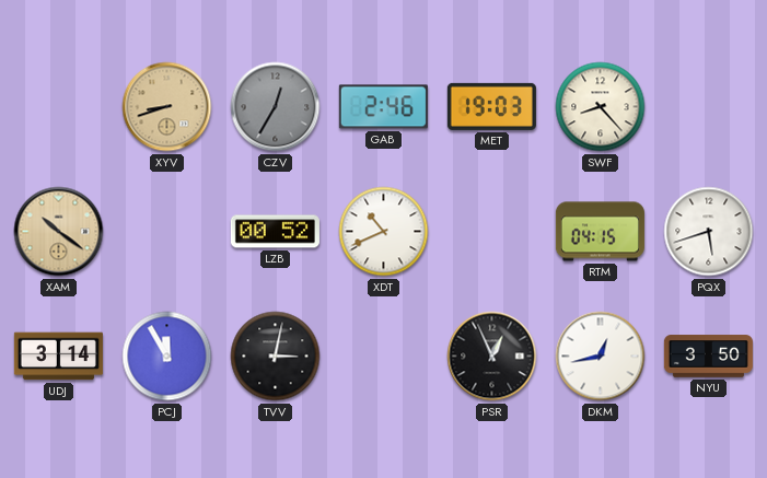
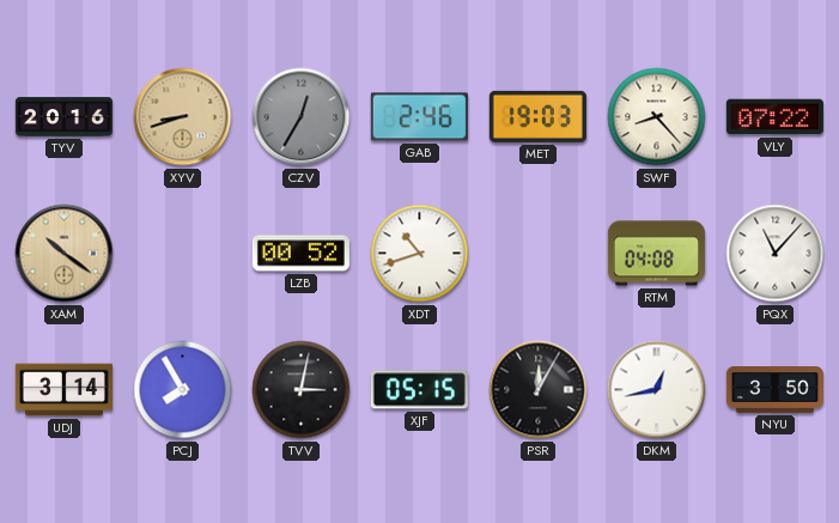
TYV: none -> 20:16
VLY: none -> 07:22
XDT: 10:41 -> 10:42
RTM: 04:15 -> 04:08
PQX: 5:42 -> 11:07
PCJ: 11:55 -> 7:55
XJF: none -> 05:15
PSR: 12:56 -> 12:05
